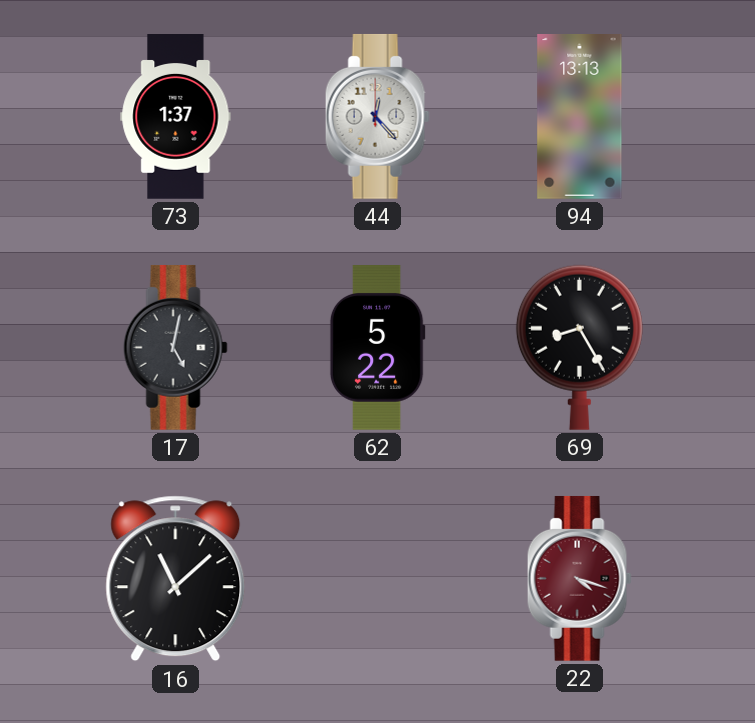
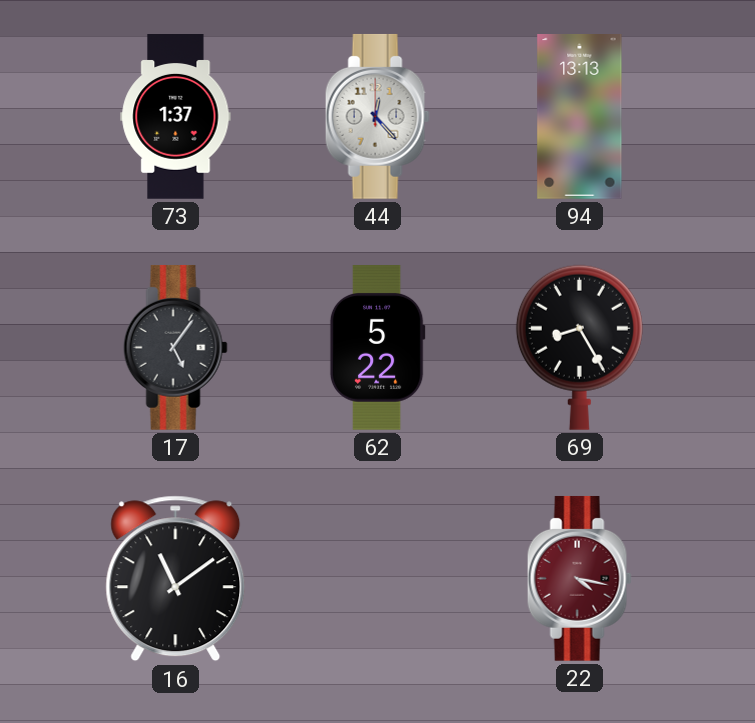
17: 5:02 -> 5:06
16: 11:08 -> 11:09
22: 4:18 -> 4:17
